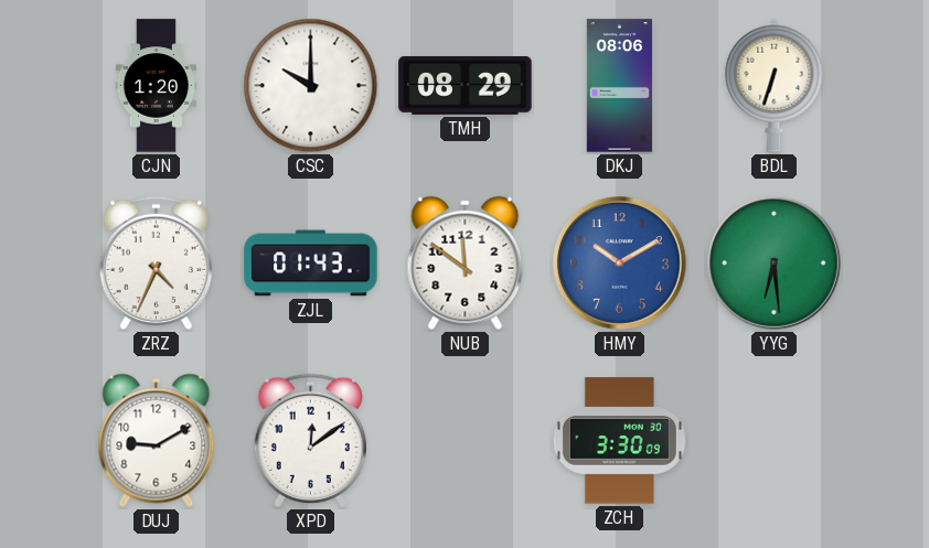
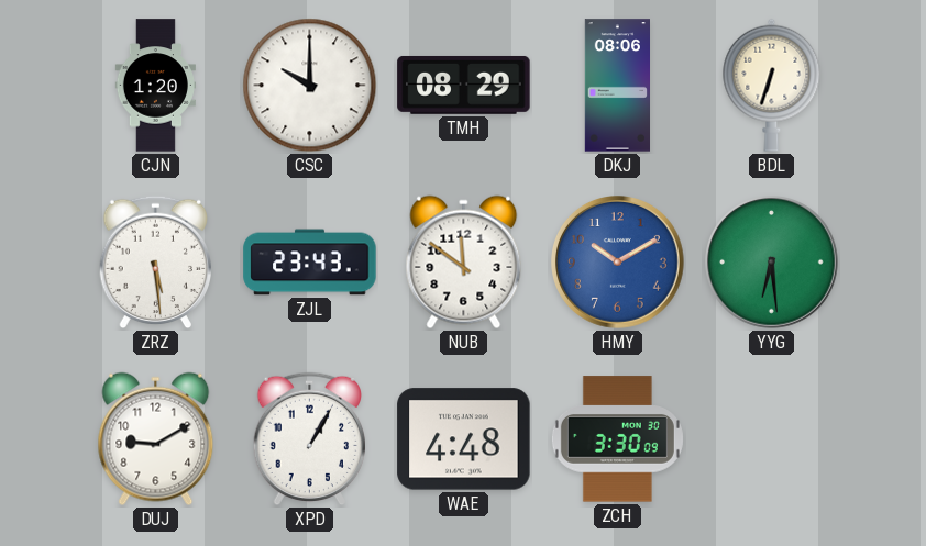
ZRZ: 4:34 -> 5:29
ZJL: 01:43 -> 23:43
XPD: 12:09 -> 1:05
WAE: none -> 4:48
